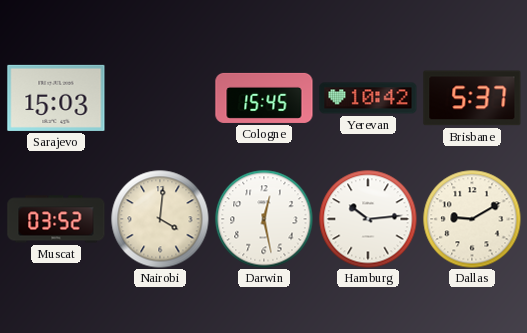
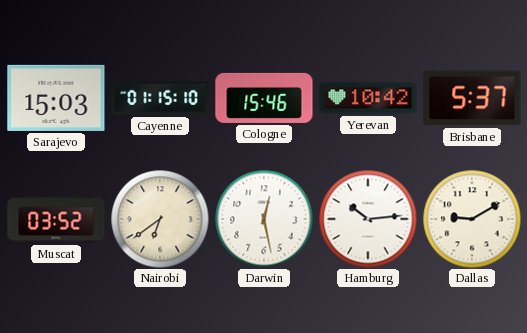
Cayenne: none -> 01:15
Cologne: 15:45 -> 15:46
Nairobi: 4:01 -> 6:39
